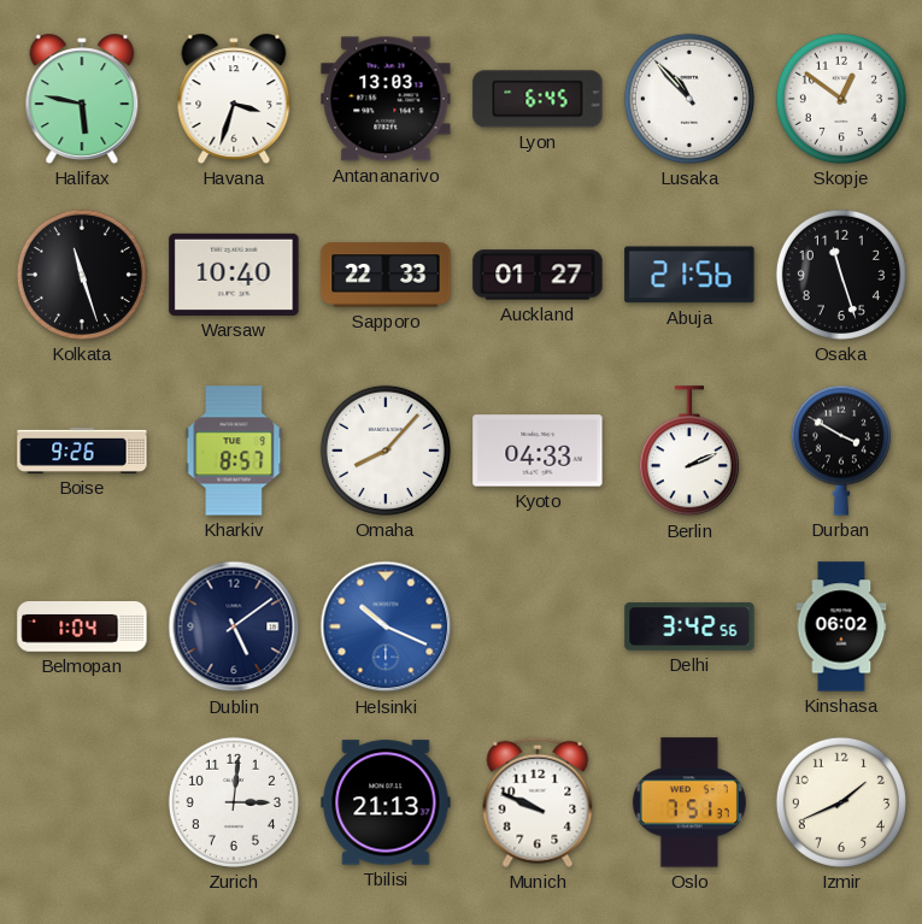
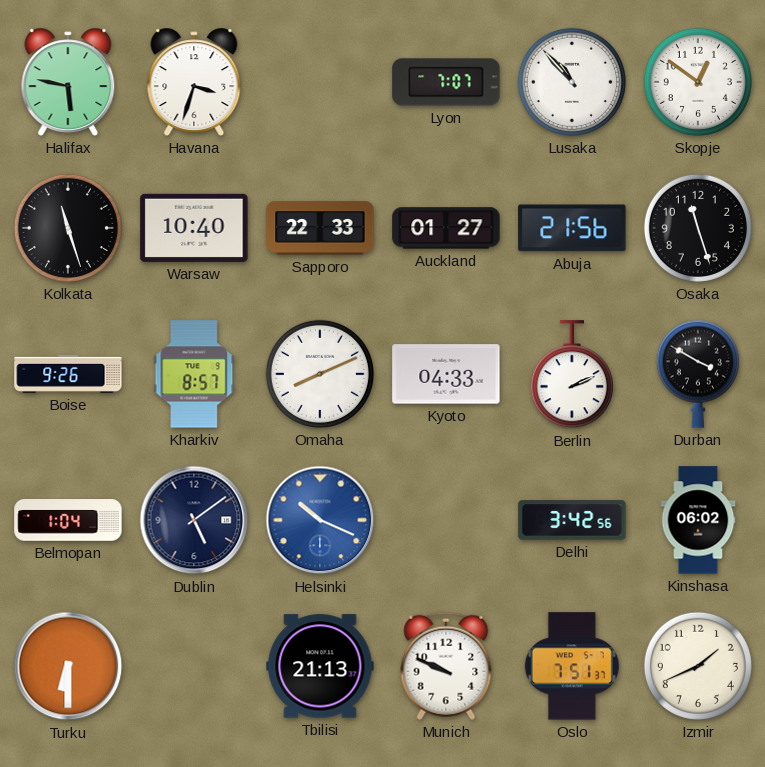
Antananarivo: 13:03 -> none
Lyon: 6:45 -> 7:07
Omaha: 8:07 -> 8:11
Turku: none -> 6:30
Zurich: 3:01 -> none
